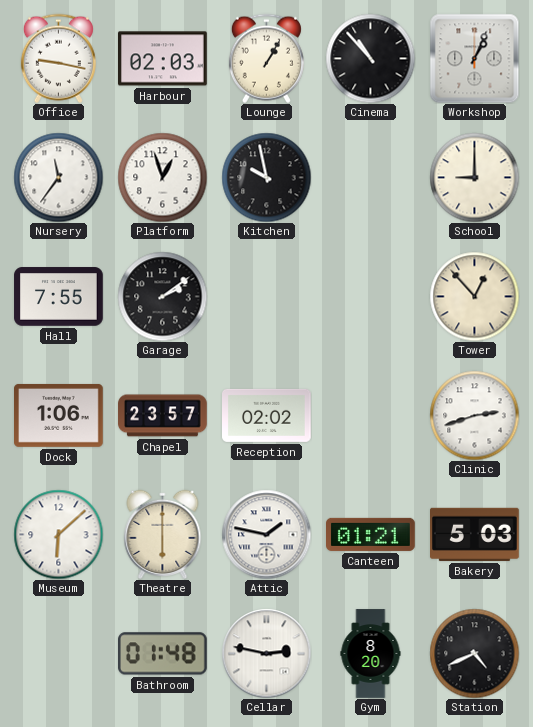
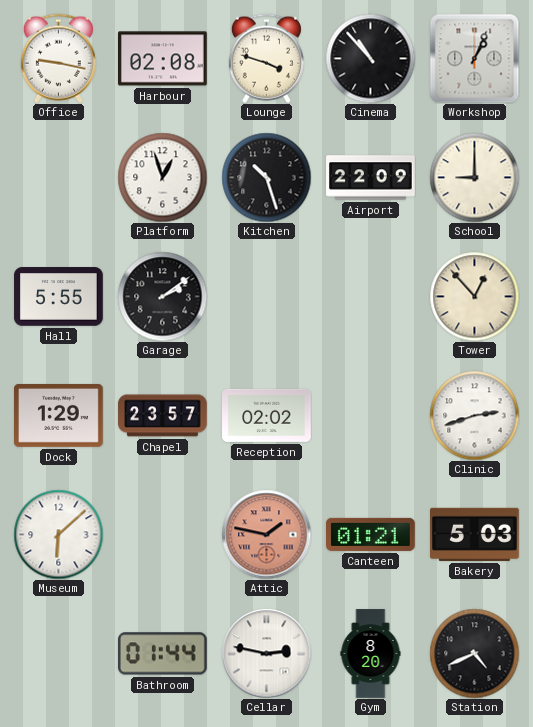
Harbour: 02:03 -> 02:08
Lounge: 1:05 -> 3:48
Nursery: 11:36 -> none
Kitchen: 9:58 -> 10:27
Airport: none -> 22:09
Hall: 7:55 -> 5:55
Dock: 1:06 -> 1:29
Theatre: 6:00 -> none
Attic dial: white -> salmon
Bathroom: 01:48 -> 01:44
